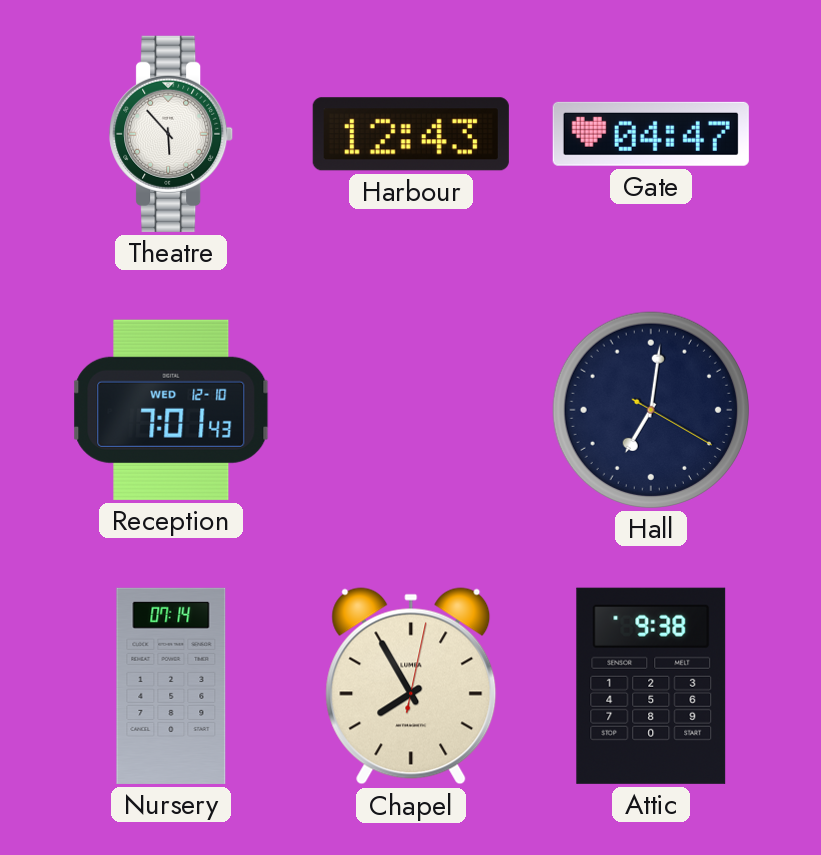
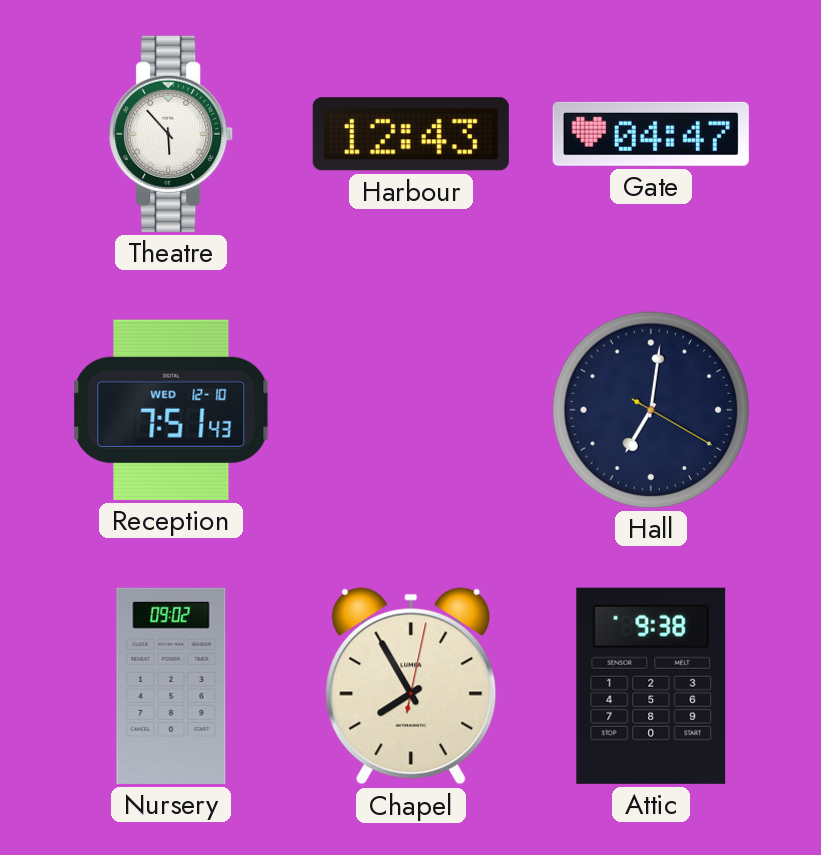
Reception: 7:01 -> 7:51
Nursery: 07:14 -> 09:02
